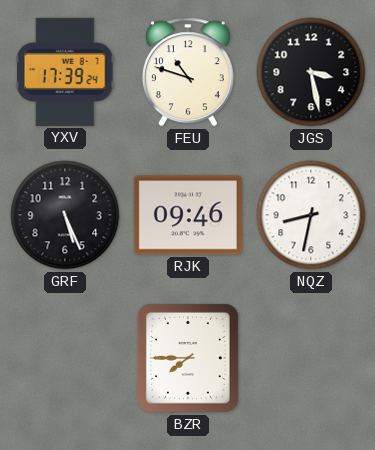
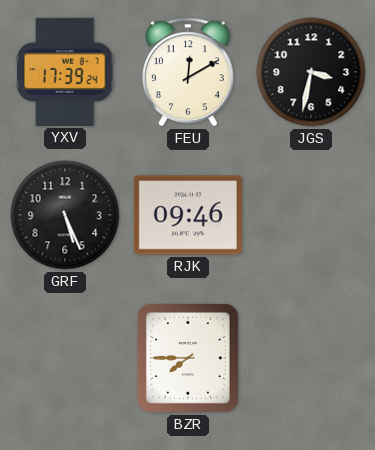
FEU: 10:48 -> 12:10
JGS: 3:28 -> 3:32
NQZ: 8:32 -> none
